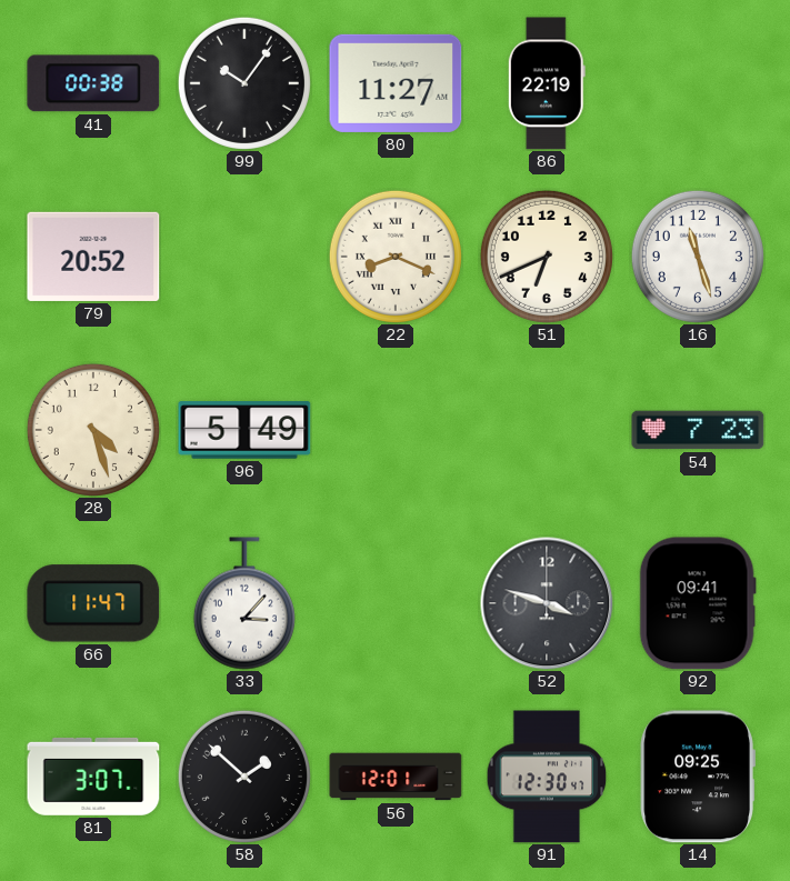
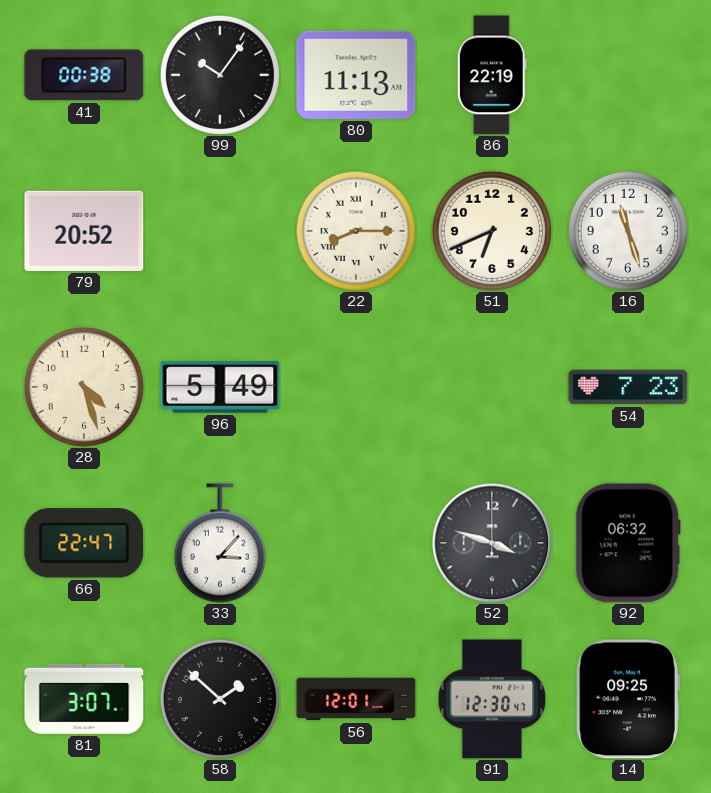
80: 11:27 -> 11:13
22: 8:19 -> 8:15
66: 11:47 -> 22:47
92: 09:41 -> 06:32
